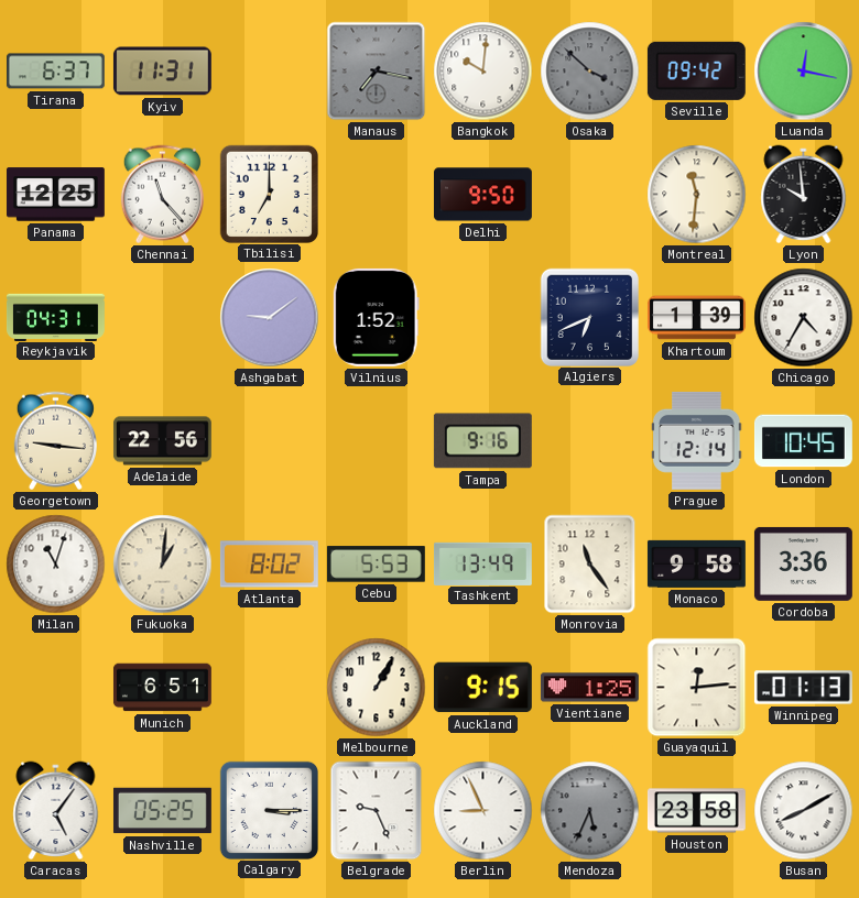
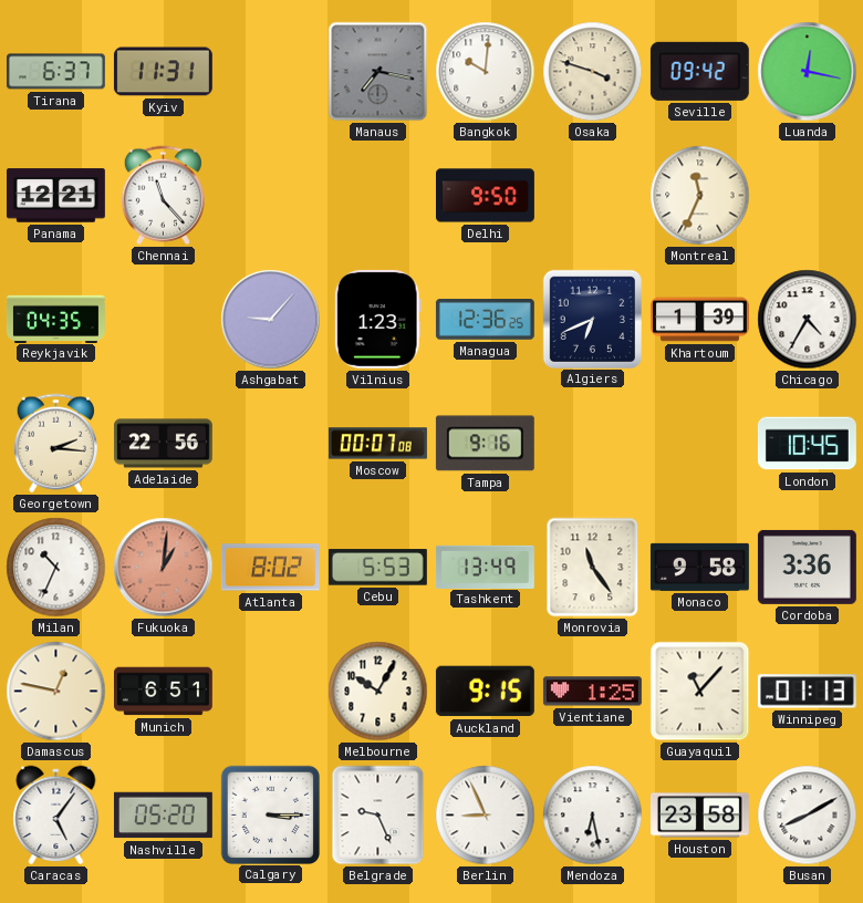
Osaka: 3:52 -> 3:48
Osaka dial: grey -> cream
Panama: 12:25 -> 12:21
Tbilisi: 7:00 -> none
Montreal: 11:31 -> 11:34
Lyon: 9:59 -> none
Reykjavik: 04:31 -> 04:35
Ashgabat: 9:09 -> 9:07
Vilnius: 1:52 -> 1:23
Managua: none -> 12:36
Georgetown: 9:16 -> 2:16
Moscow: none -> 00:07
Prague: 12:14 -> none
Milan: 11:03 -> 10:34
Fukuoka dial: cream -> salmon
Damascus: none -> 12:47
Melbourne: 1:05 -> 10:05
Guayaquil: 12:14 -> 11:07
Nashville: 05:25 -> 05:20
Mendoza: 5:34 -> 6:28
Mendoza dial: grey -> white
